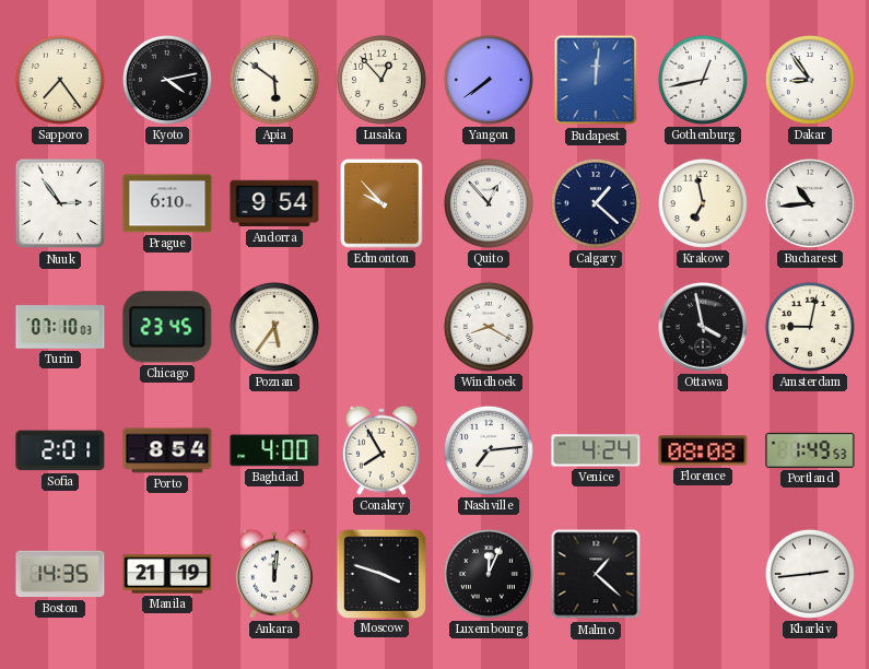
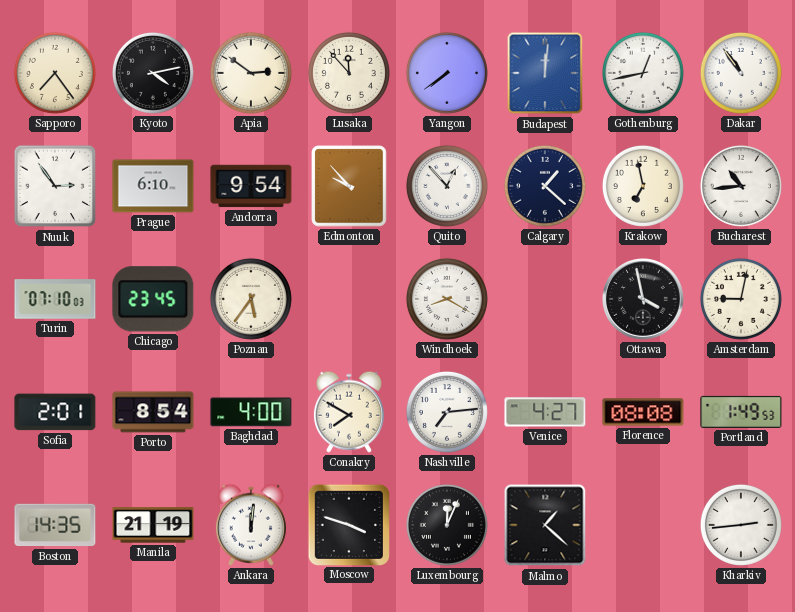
Apia: 5:51 -> 2:51
Lusaka: 12:53 -> 11:53
Dakar: 8:54 -> 10:54
Conakry: 7:55 -> 7:50
Venice: 4:24 -> 4:27
